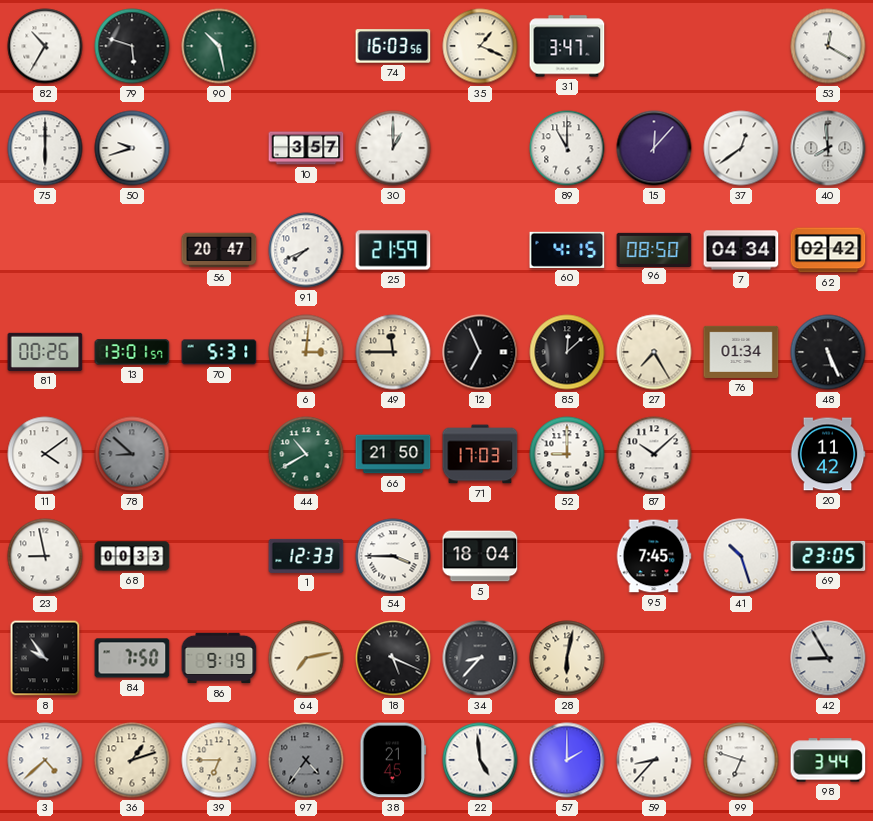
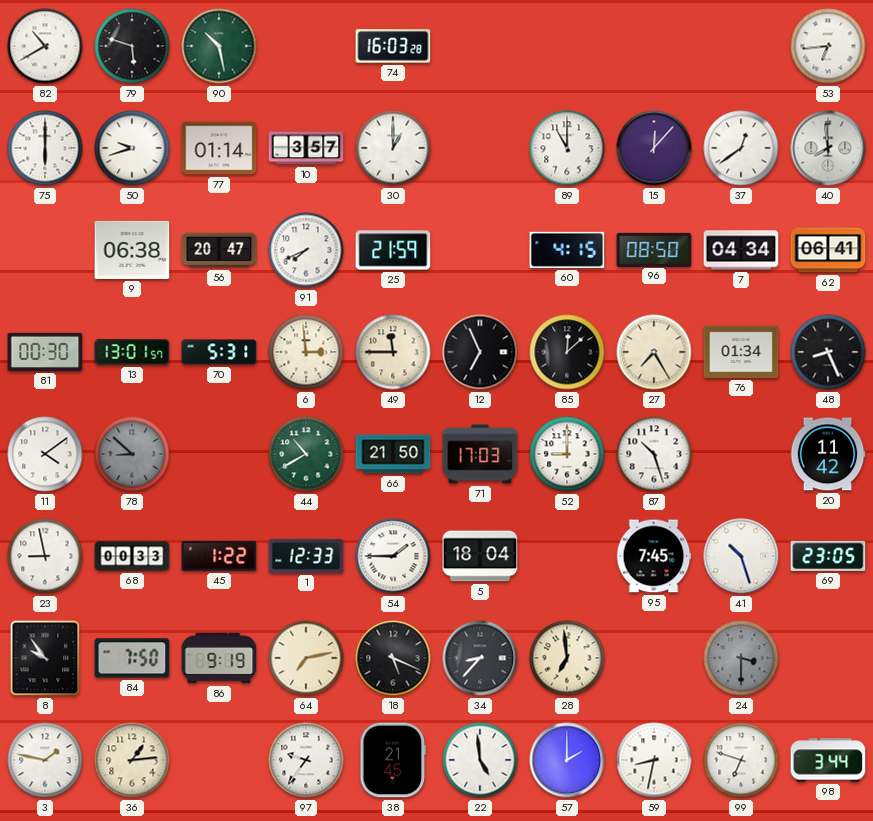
82: 10:35 -> 10:40
74: 16:03:56 -> 16:03:28
35: 1:19 -> none
31: 3:47 -> none
53: 12:20 -> 6:44
77: none -> 01:14
9: none -> 06:38
62: 02:42 -> 06:41
81: 00:26 -> 00:30
6: 3:01 -> 2:59
48: 5:26 -> 8:26
87: 10:08 -> 10:27
45: none -> 1:22
54: 3:45 -> 1:45
28: 6:02 -> 6:59
24: none -> 3:30
42: 8:55 -> none
3: 4:38 -> 1:47
36: 1:12 -> 1:14
39: 6:45 -> none
97: 4:36 -> 9:36
97 dial: grey -> white
59: 8:37 -> 8:32
